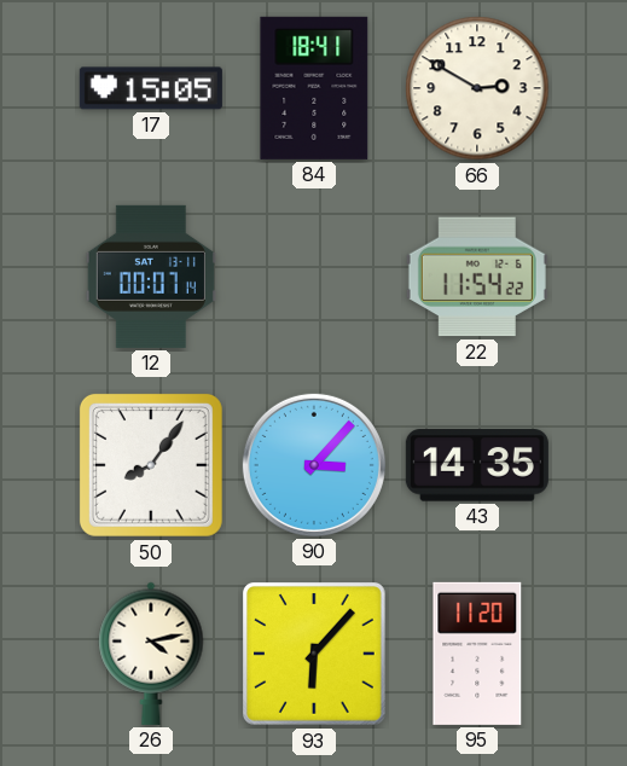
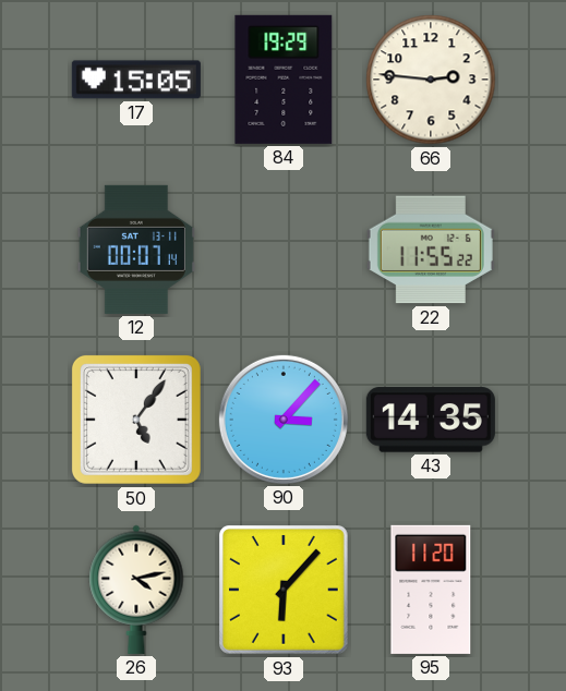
84: 18:41 -> 19:29
66: 2:50 -> 2:46
22: 11:54 -> 11:55
50: 8:06 -> 5:06
